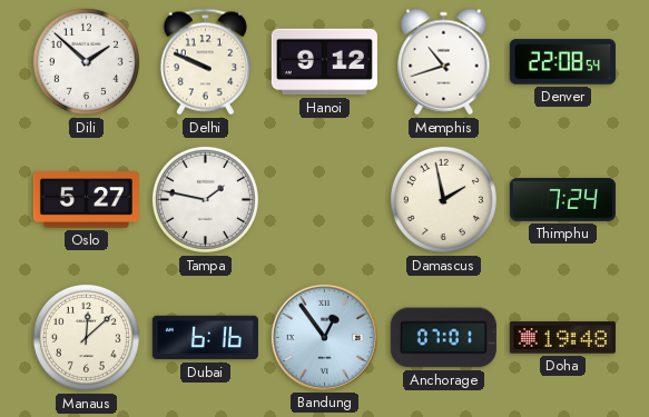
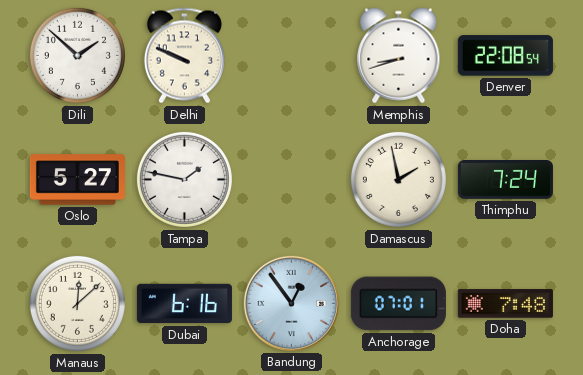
Hanoi: 9:12 -> none
Memphis: 10:42 -> 8:42
Doha: 19:48 -> 7:48
